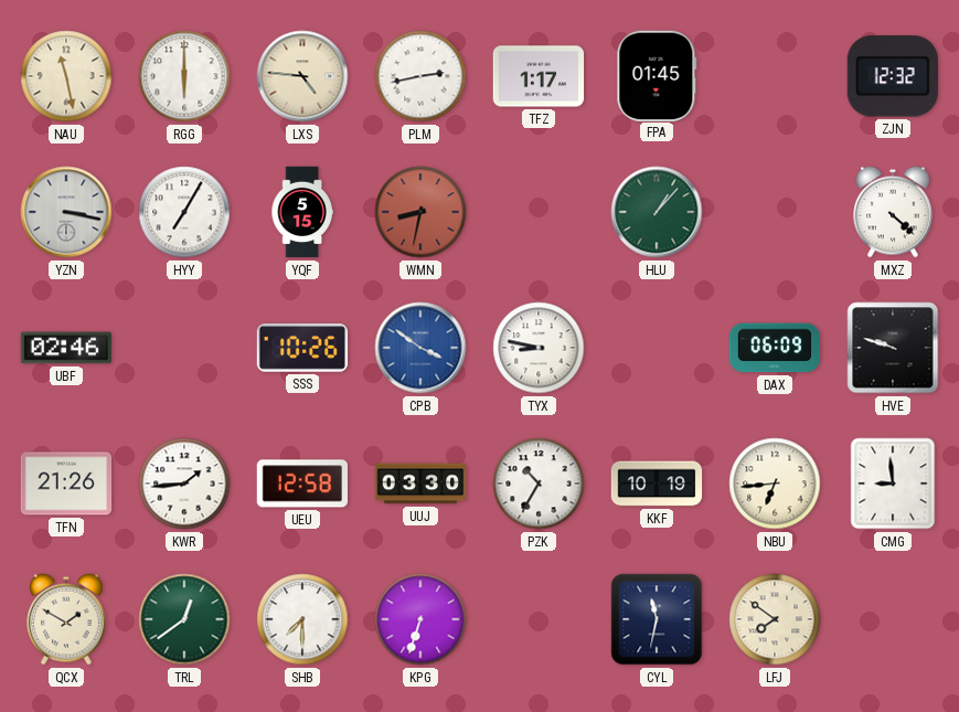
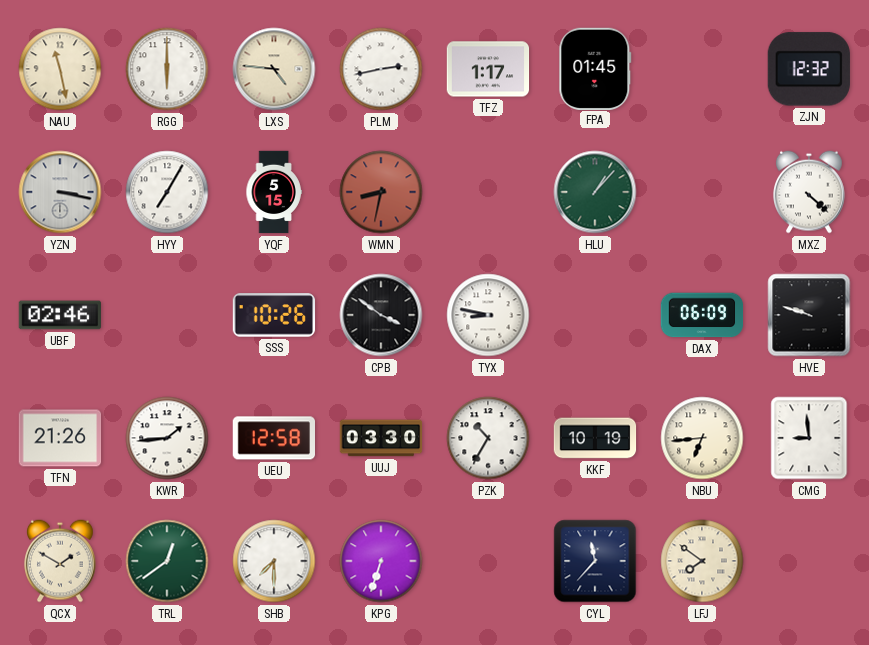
CPB dial: blue -> black
CYL: 11:32 -> 11:37
